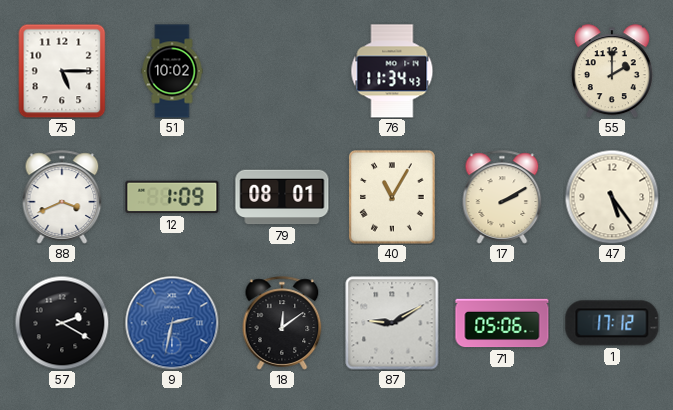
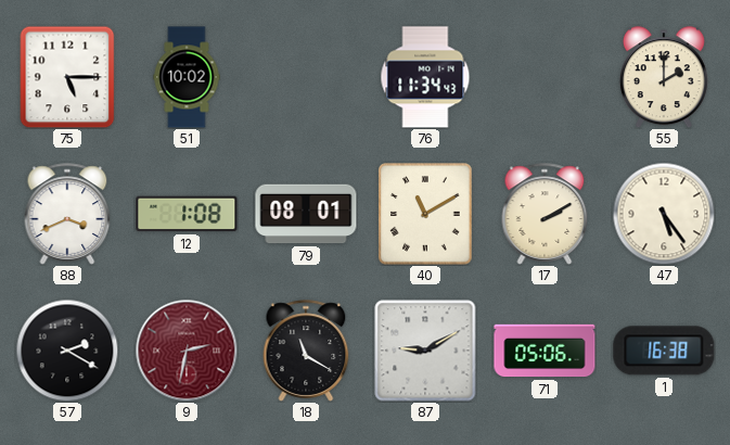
12: 1:09 -> 1:08
40: 11:05 -> 11:10
9 dial: blue -> burgundy
18: 12:09 -> 11:20
1: 17:12 -> 16:38
